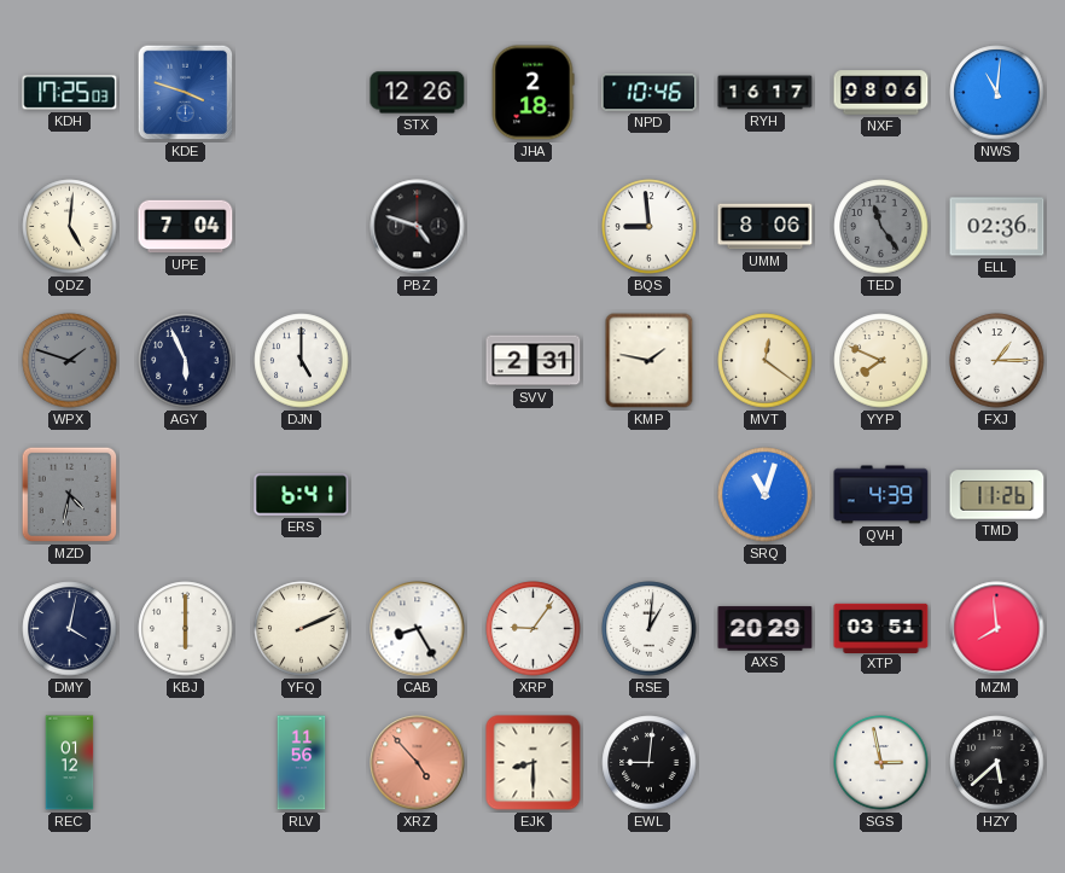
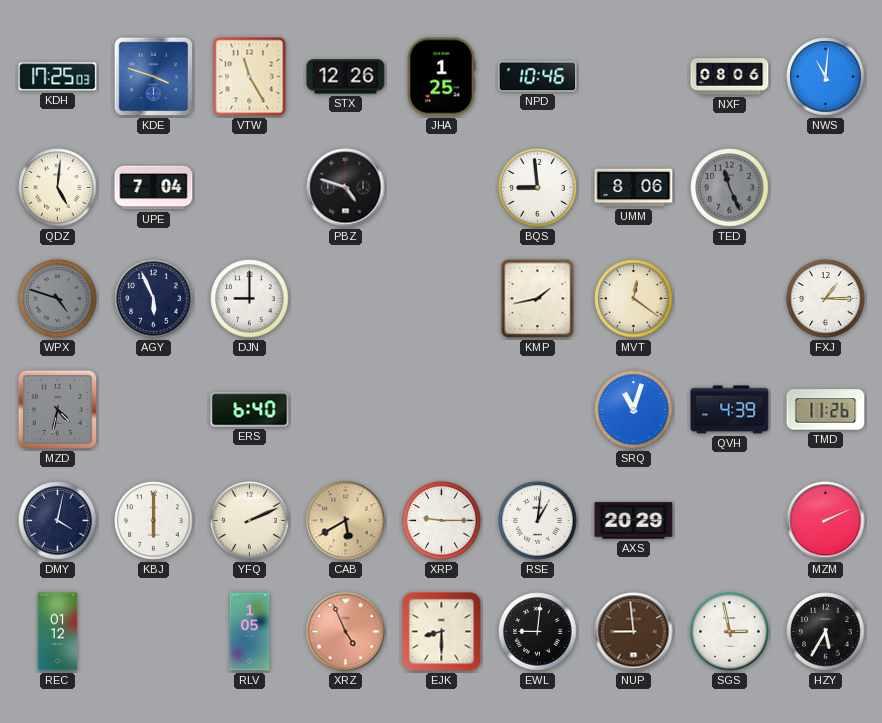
VTW: none -> 11:25
JHA: 2:18 -> 1:25
RYH: 16:17 -> none
TED: 11:24 -> 11:26
ELL: 02:36 -> none
WPX: 1:48 -> 4:48
DJN: 5:00 -> 9:00
SVV: 2:31 -> none
KMP: 1:47 -> 1:43
YYP: 7:49 -> none
ERS: 6:41 -> 6:40
CAB: 8:25 -> 5:40
CAB dial: white -> champagne
XRP: 9:06 -> 9:15
XTP: 03:51 -> none
MZM: 7:59 -> 2:11
RLV: 11:56 -> 1:05
XRZ: 4:53 -> 4:56
NUP: none -> 8:59
HZY: 5:38 -> 5:35
